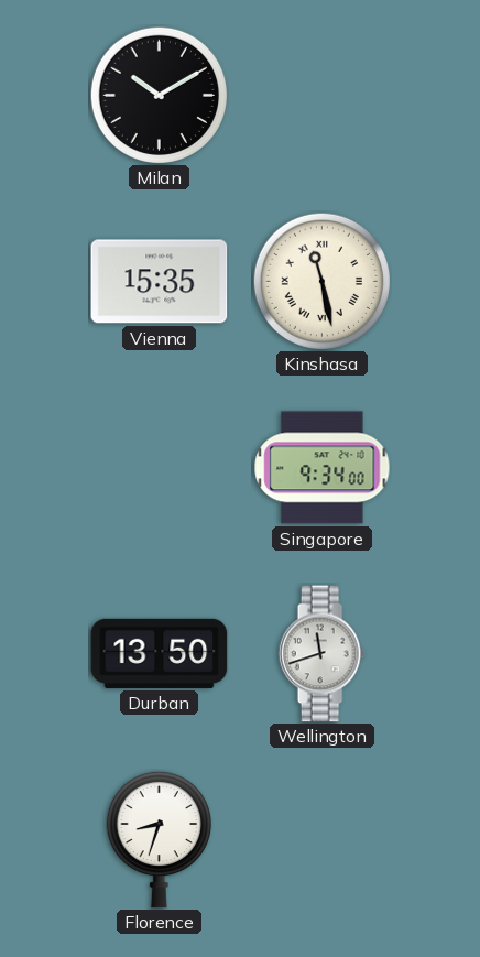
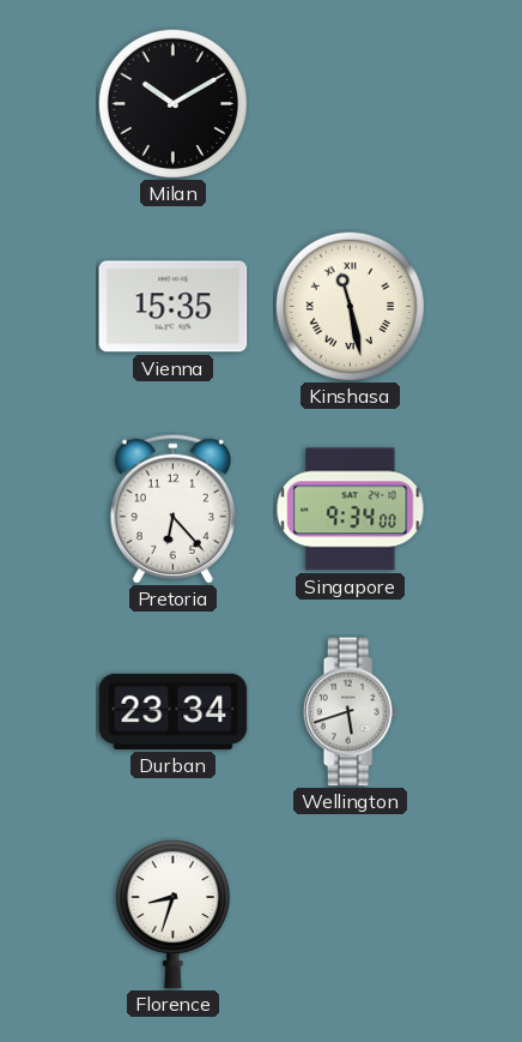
Pretoria: none -> 6:23
Durban: 13:50 -> 23:34
Wellington: 11:42 -> 5:42
